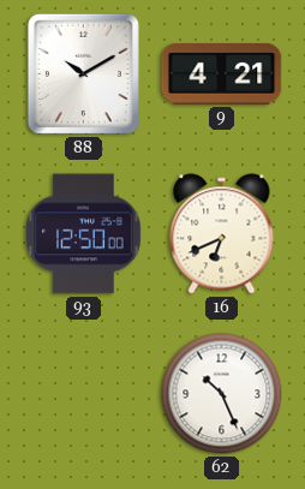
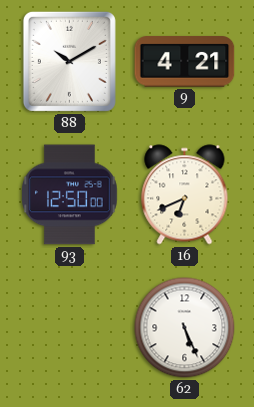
62: 10:26 -> 5:26
